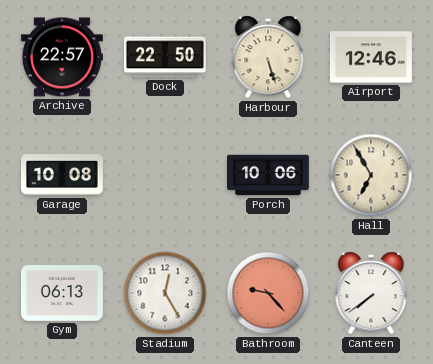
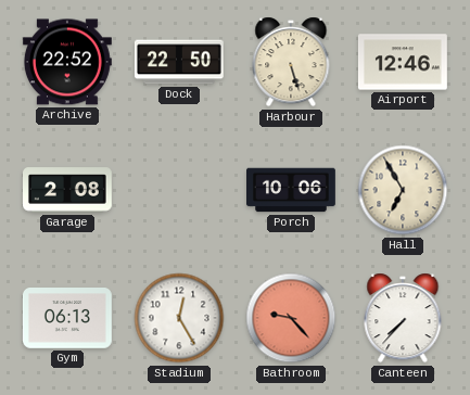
Archive: 22:57 -> 22:52
Garage: 10:08 -> 2:08
Canteen: 7:39 -> 7:37
